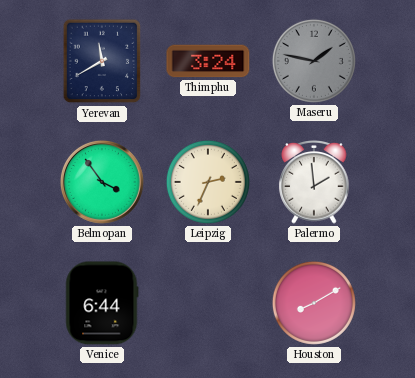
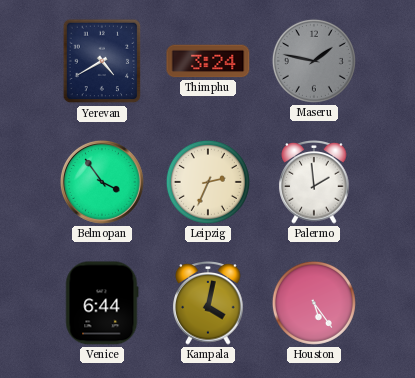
Yerevan: 11:40 -> 4:40
Kampala: none -> 4:02
Houston: 8:10 -> 5:24
